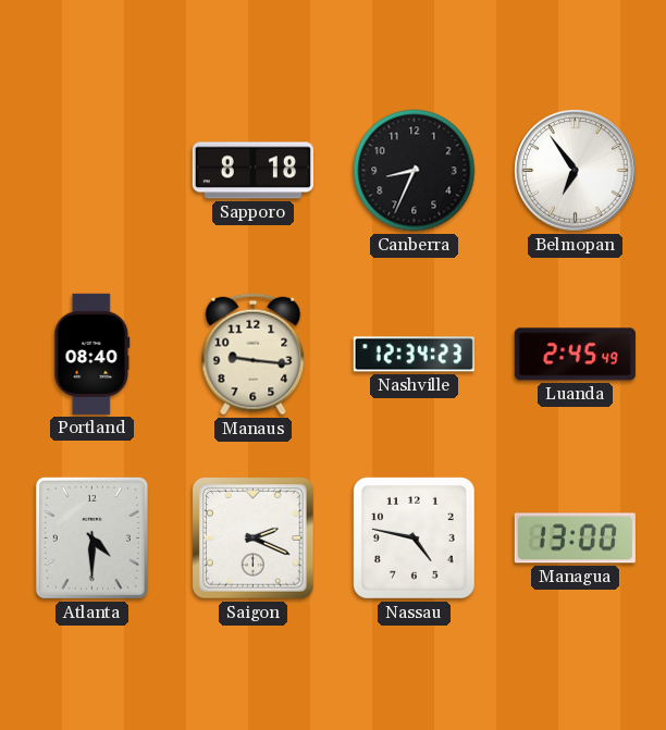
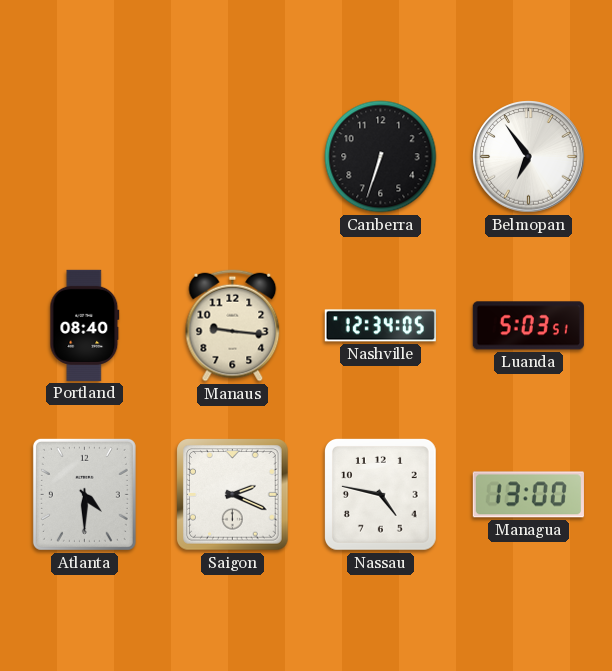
Sapporo: 8:18 -> none
Canberra: 8:34 -> 6:33
Nashville: 12:34:23 -> 12:34:05
Luanda: 2:45 -> 5:03
